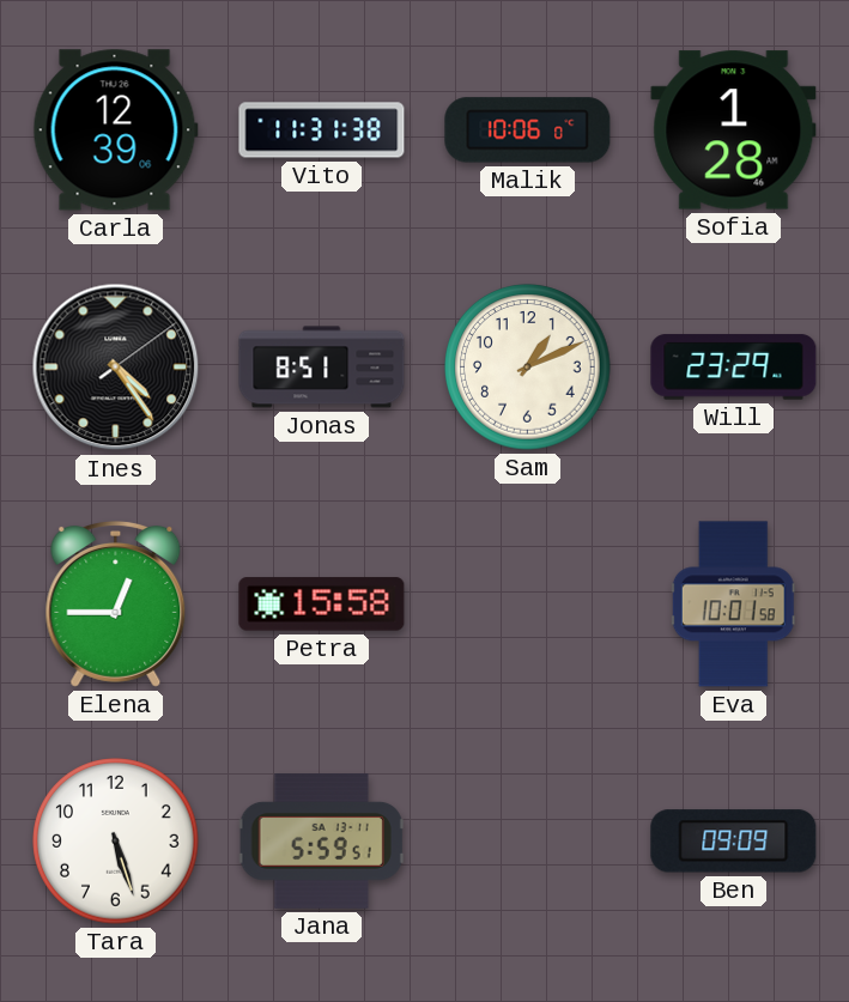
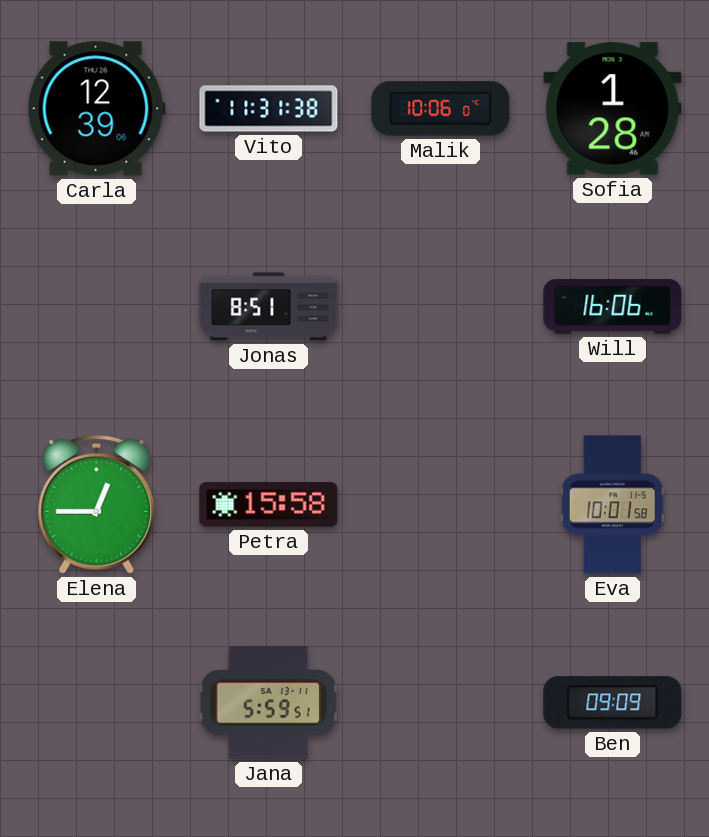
Ines: 4:24 -> none
Sam: 1:11 -> none
Will: 23:29 -> 16:06
Tara: 5:27 -> none
